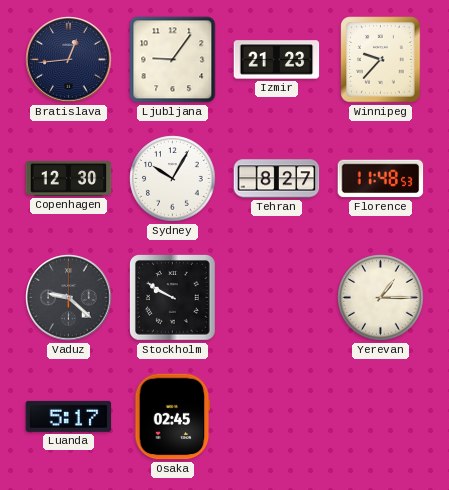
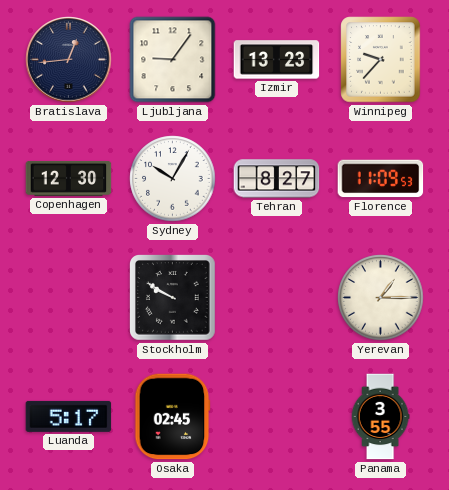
Izmir: 21:23 -> 13:23
Florence: 11:48 -> 11:09
Vaduz: 9:22 -> none
Panama: none -> 3:55
